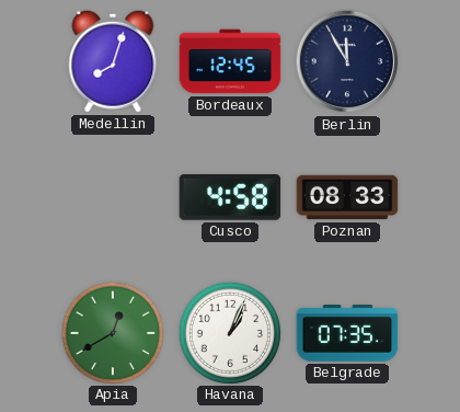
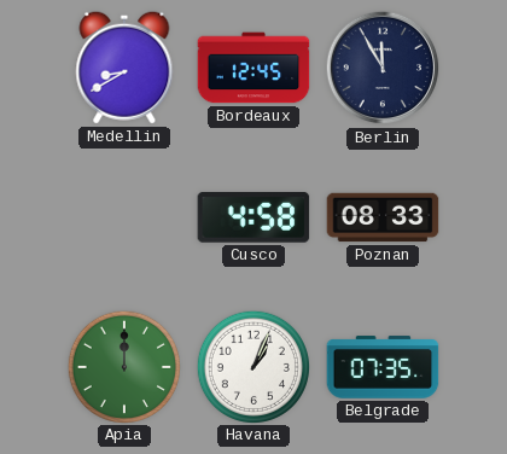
Medellin: 8:03 -> 8:40
Apia: 12:40 -> 12:00
